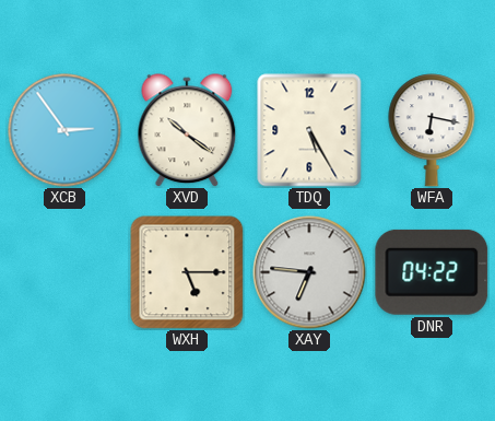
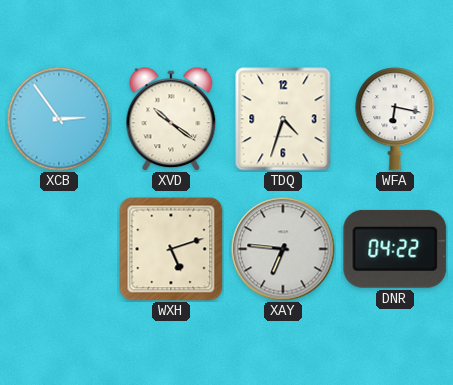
TDQ: 5:25 -> 4:33
WXH: 5:15 -> 5:12
